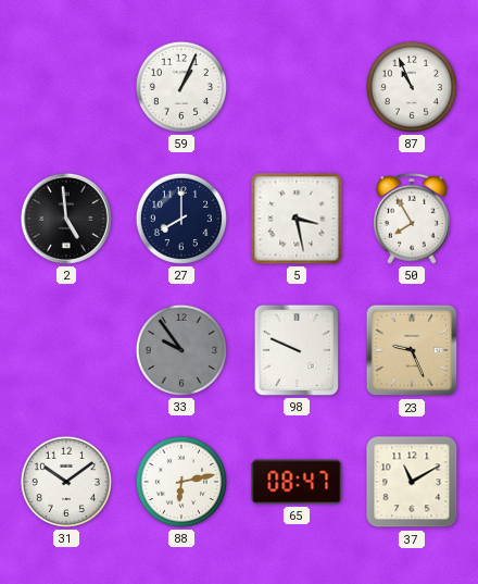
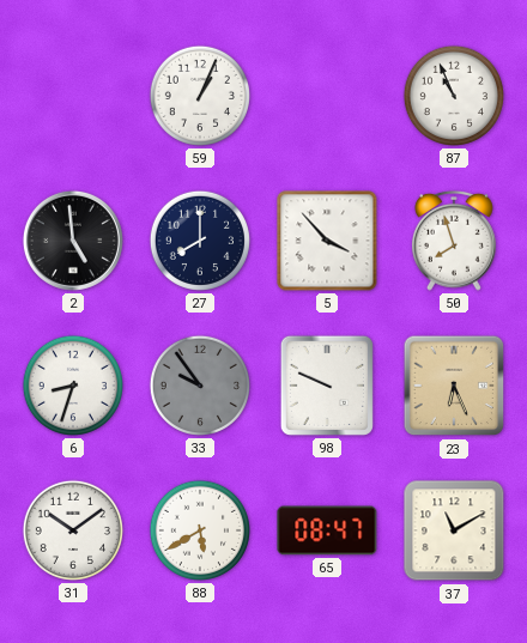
5: 3:28 -> 3:53
50: 7:55 -> 7:57
6: none -> 8:33
23: 9:26 -> 6:26
88: 6:13 -> 5:40
